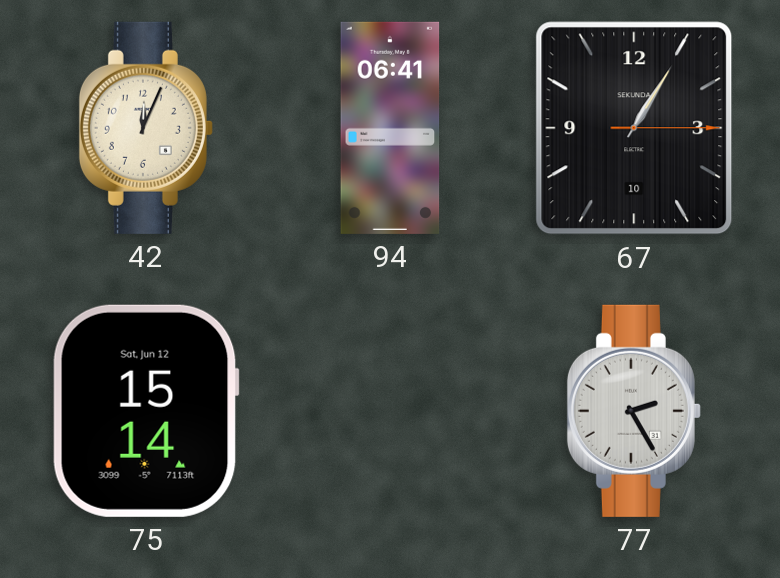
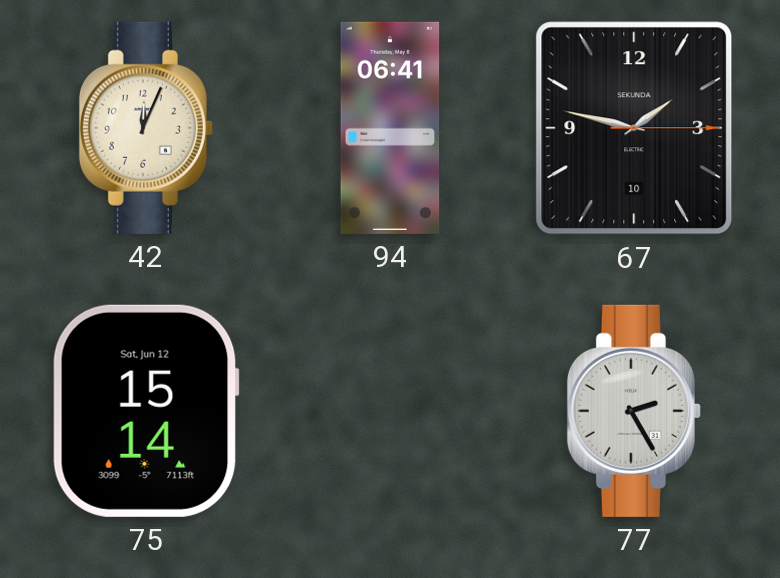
67: 1:05 -> 1:47
